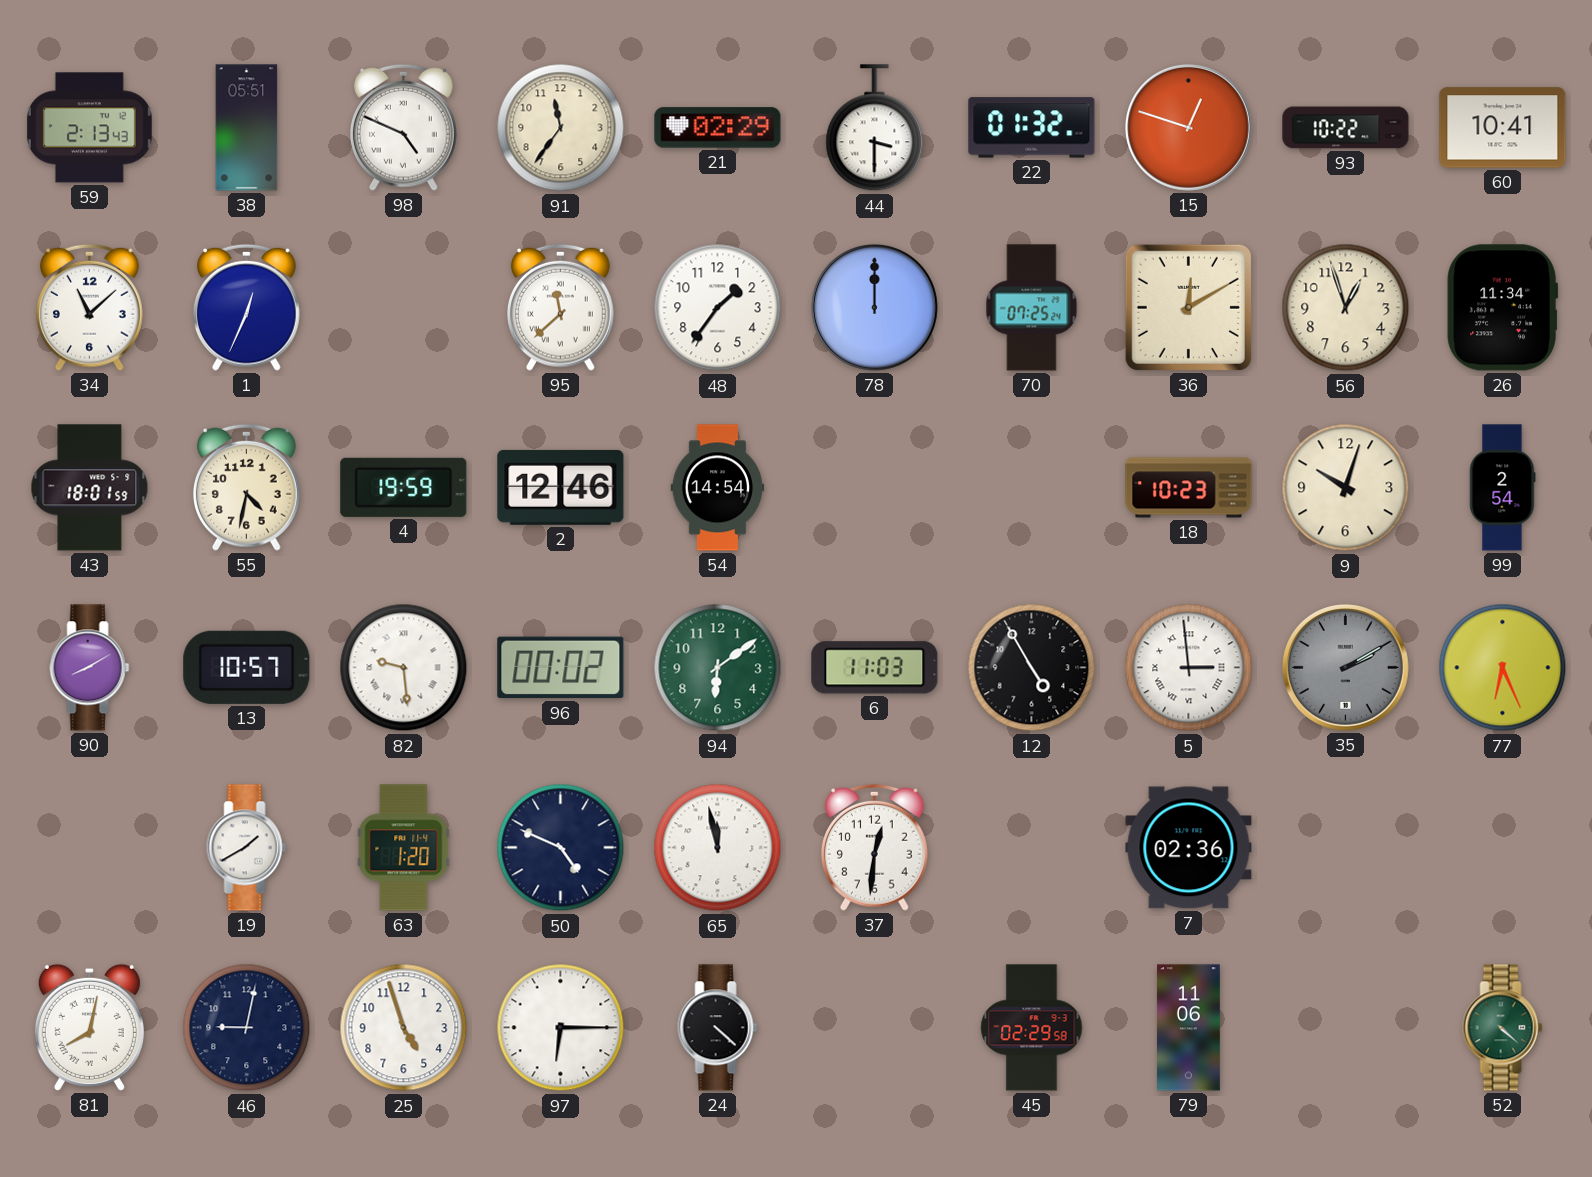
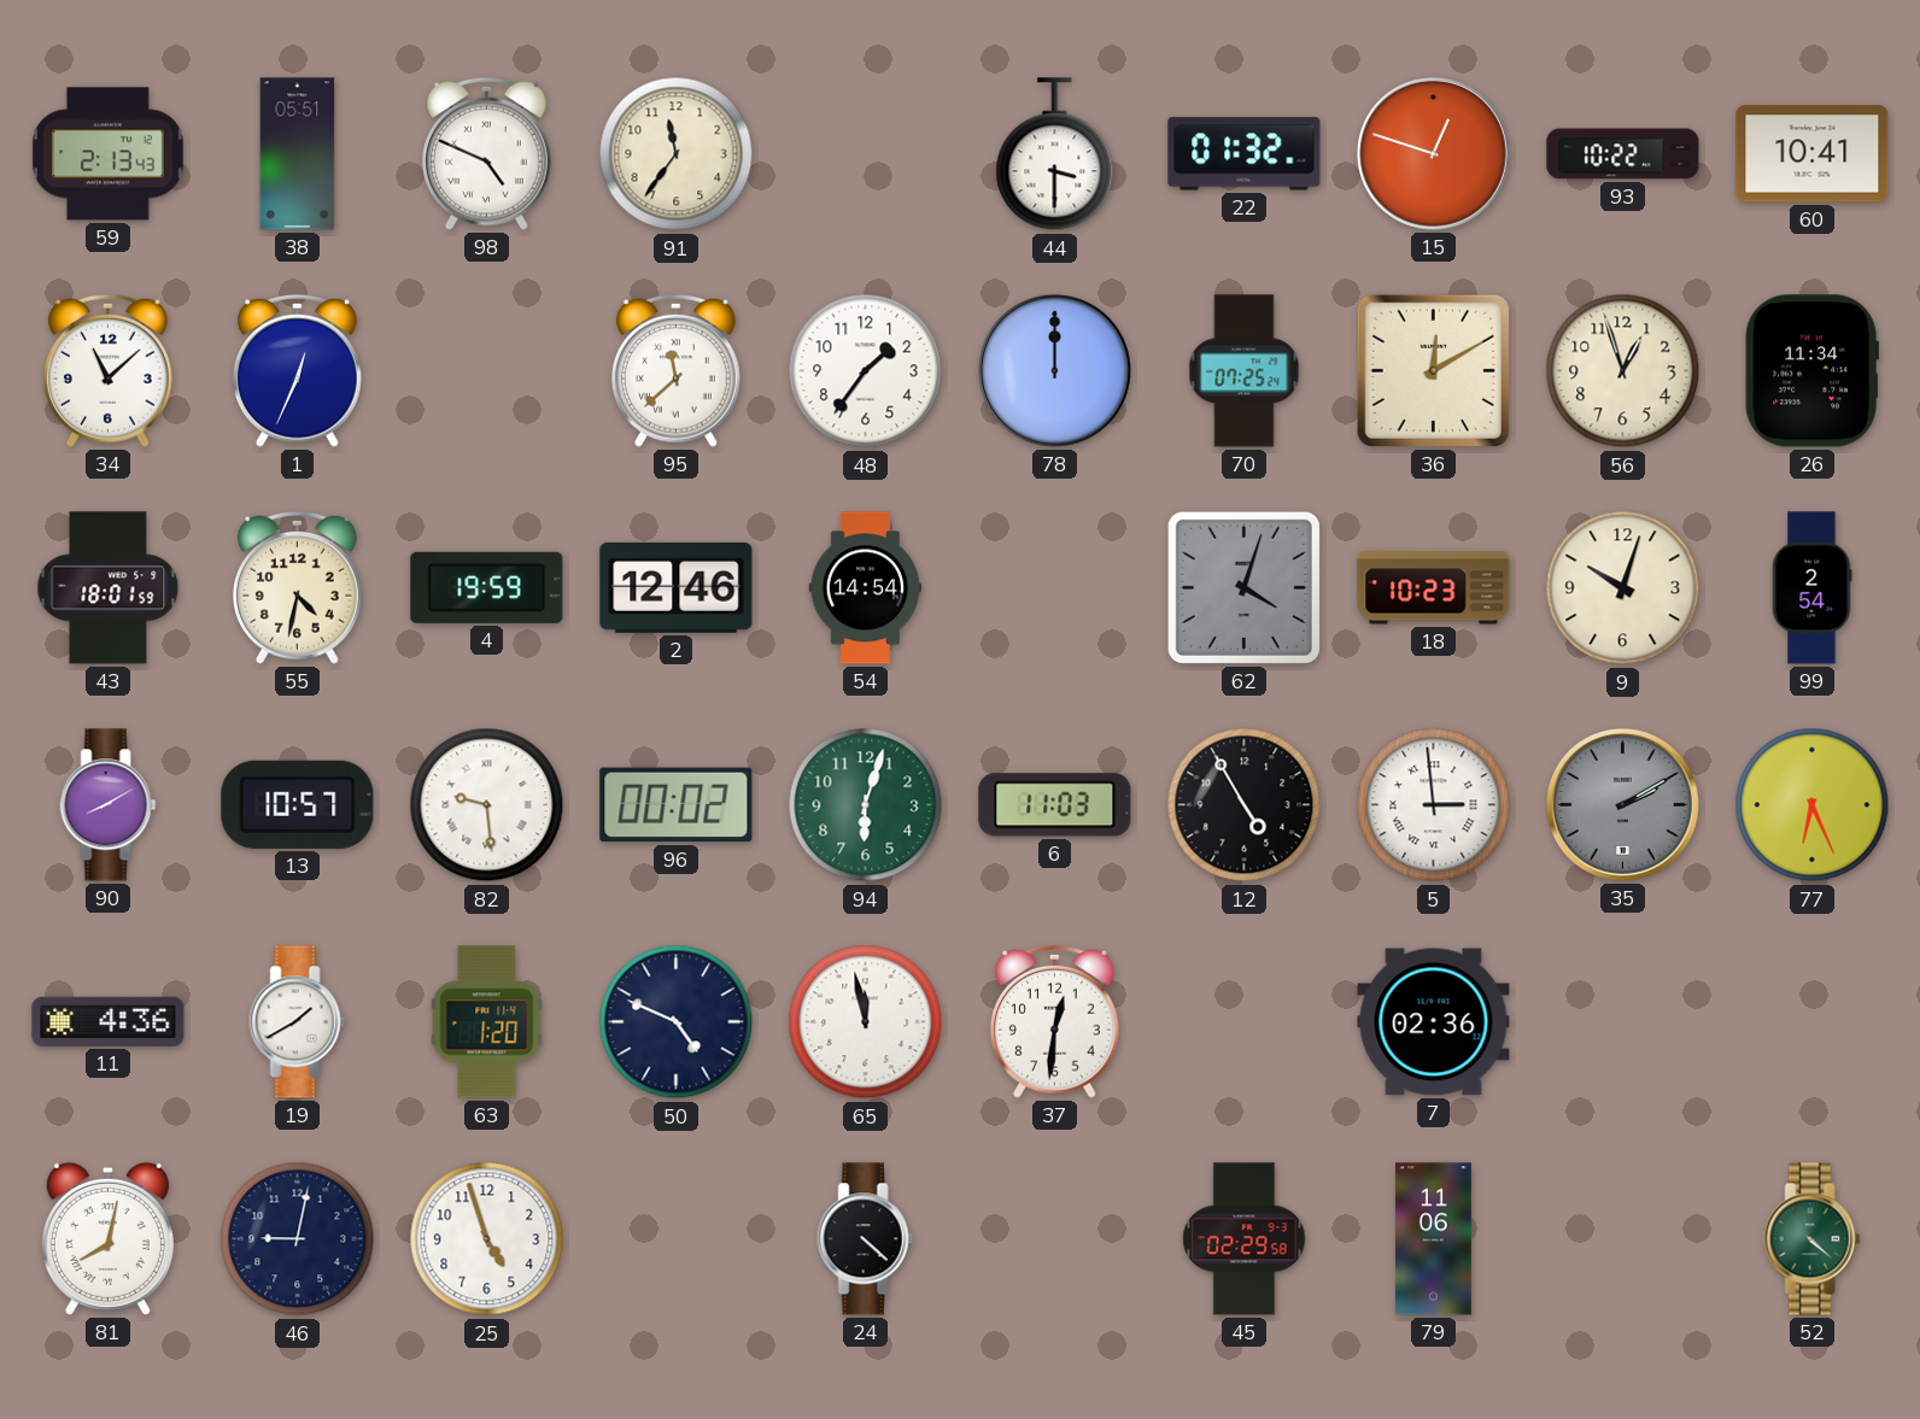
21: 02:29 -> none
62: none -> 4:03
94: 6:09 -> 6:03
11: none -> 4:36
97: 6:15 -> none
